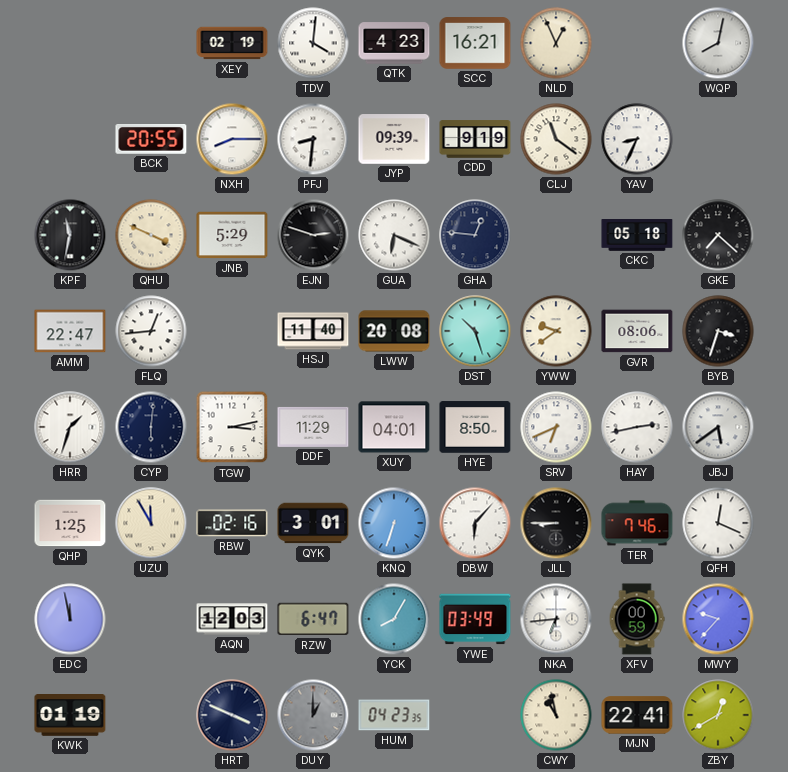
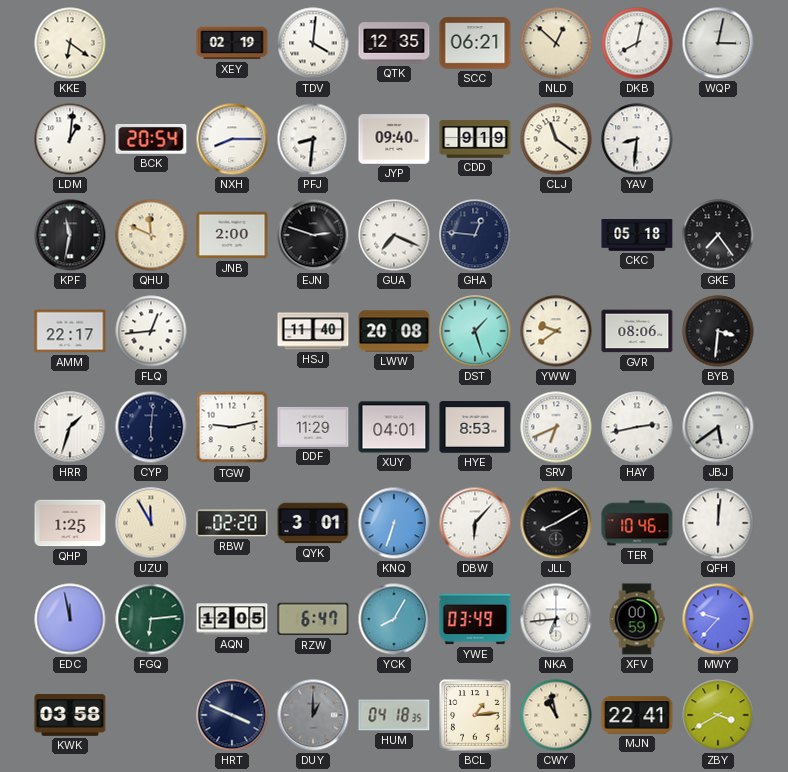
KKE: none -> 6:21
QTK: 4:23 -> 12:35
SCC: 16:21 -> 06:21
NLD: 12:56 -> 12:52
DKB: none -> 8:02
WQP: 8:02 -> 3:02
LDM: none -> 1:01
BCK: 20:55 -> 20:54
JYP: 09:39 -> 09:40
YAV: 8:34 -> 8:31
QHU: 3:49 -> 11:49
JNB: 5:29 -> 2:00
GUA: 6:19 -> 7:19
GKE: 7:22 -> 7:24
AMM: 22:47 -> 22:17
DST: 10:27 -> 1:27
BYB: 3:33 -> 3:31
TGW: 3:13 -> 9:13
HYE: 8:50 -> 8:53
RBW: 02:16 -> 02:20
JLL: 8:45 -> 8:10
TER: 7:46 -> 10:46
QFH: 12:19 -> 12:01
FGQ: none -> 6:14
AQN: 12:03 -> 12:05
KWK: 01:19 -> 03:58
HUM: 04:23 -> 04:18
BCL: none -> 1:14
ZBY: 12:40 -> 3:40
